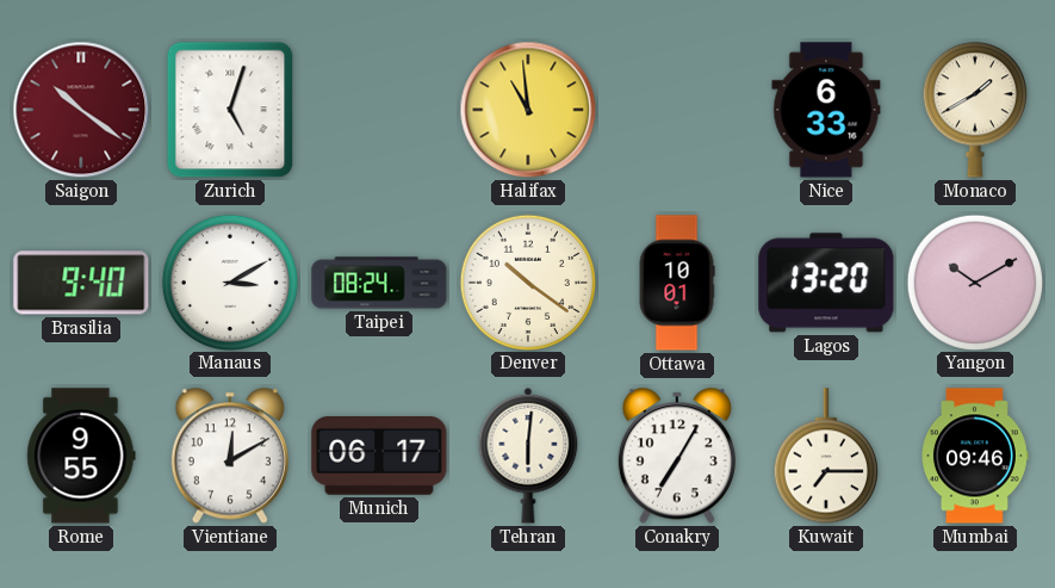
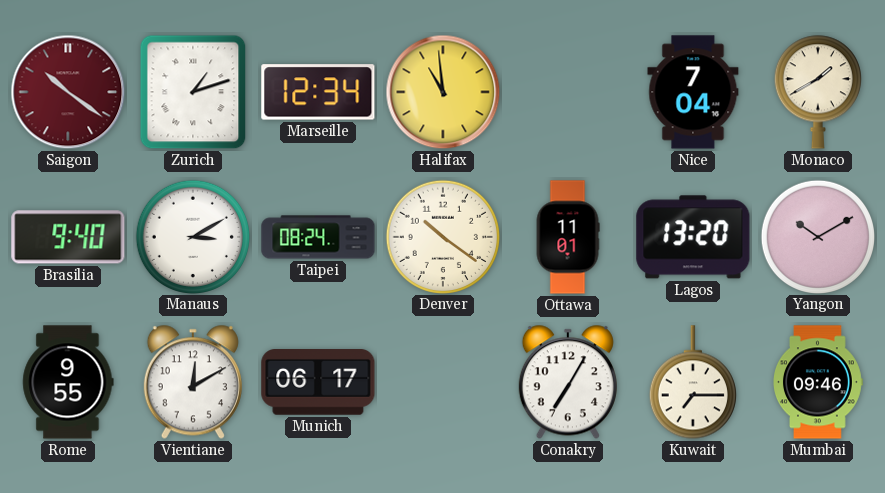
Zurich: 5:03 -> 1:12
Marseille: none -> 12:34
Nice: 6:33 -> 7:04
Ottawa: 10:01 -> 11:01
Tehran: 6:01 -> none
